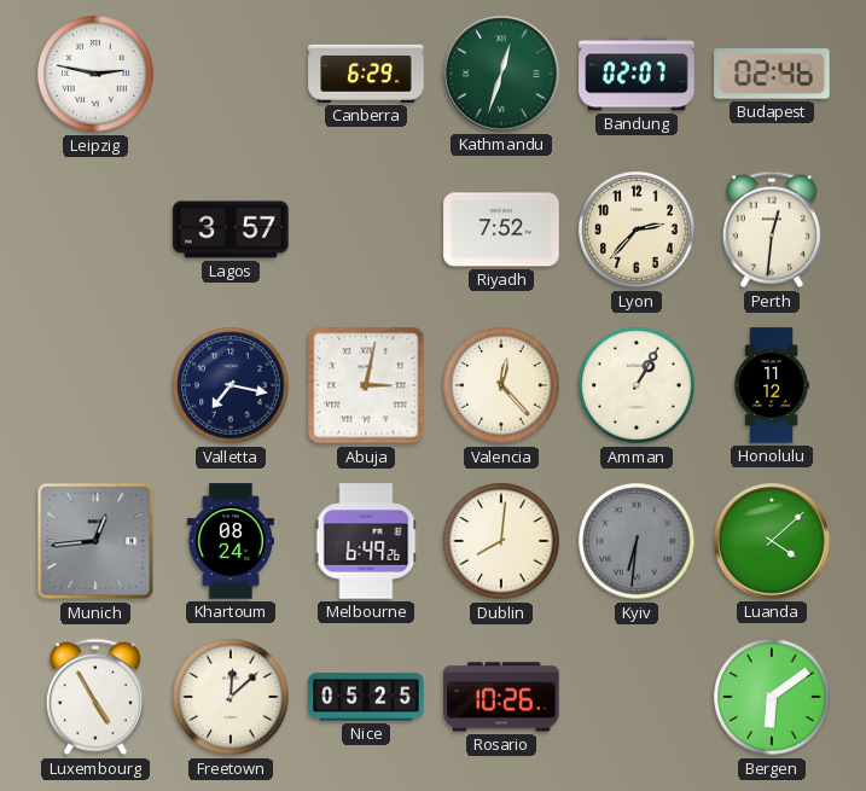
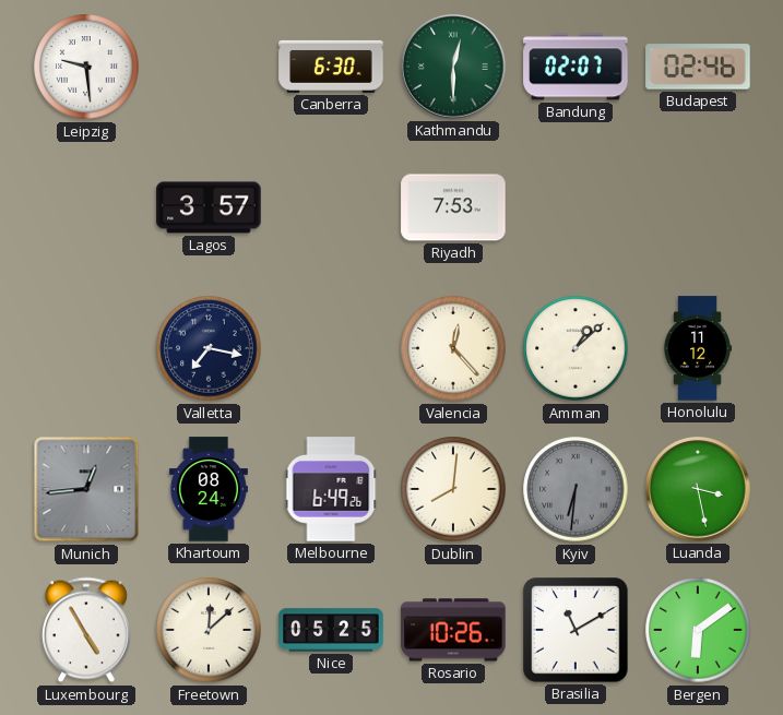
Leipzig: 2:47 -> 9:29
Canberra: 6:29 -> 6:30
Kathmandu: 12:33 -> 12:30
Riyadh: 7:52 -> 7:53
Lyon: 2:37 -> none
Perth: 12:31 -> none
Abuja: 3:02 -> none
Amman: 1:05 -> 1:08
Luanda: 4:08 -> 3:28
Brasilia: none -> 11:10
